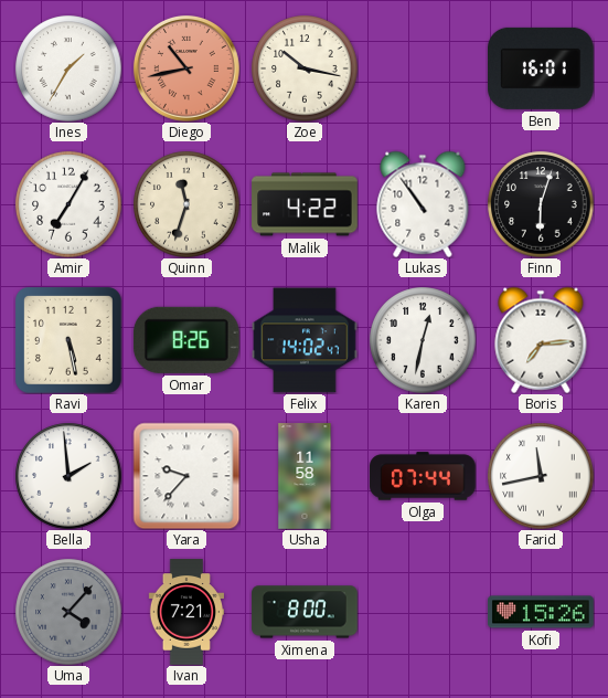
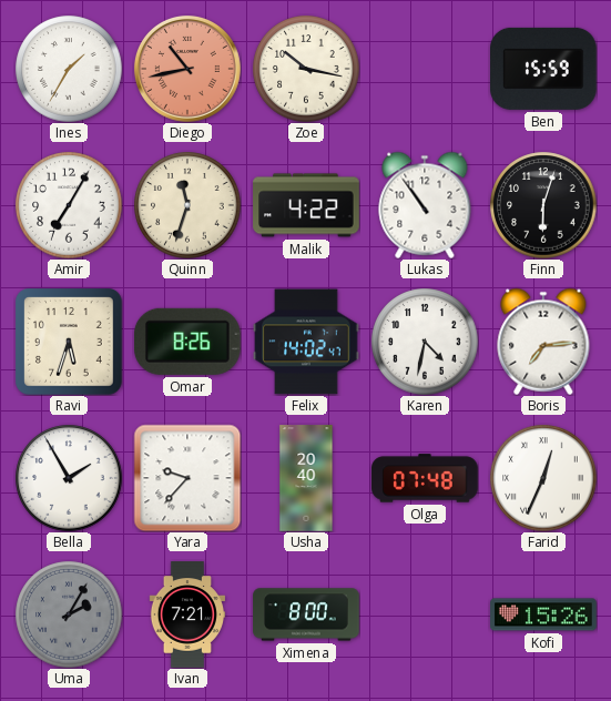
Ben: 16:01 -> 15:59
Ravi: 5:28 -> 5:33
Karen: 12:32 -> 4:32
Bella: 1:59 -> 1:55
Usha: 11:58 -> 20:40
Olga: 07:44 -> 07:48
Farid: 11:43 -> 12:34
Uma: 4:07 -> 2:05
